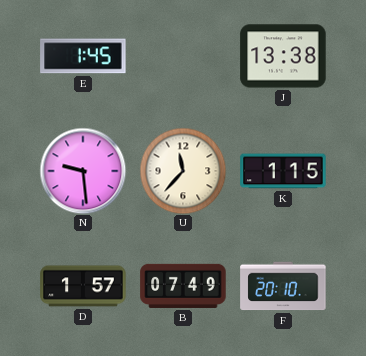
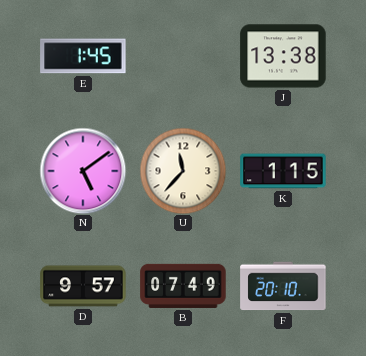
N: 9:29 -> 5:09
D: 1:57 -> 9:57
